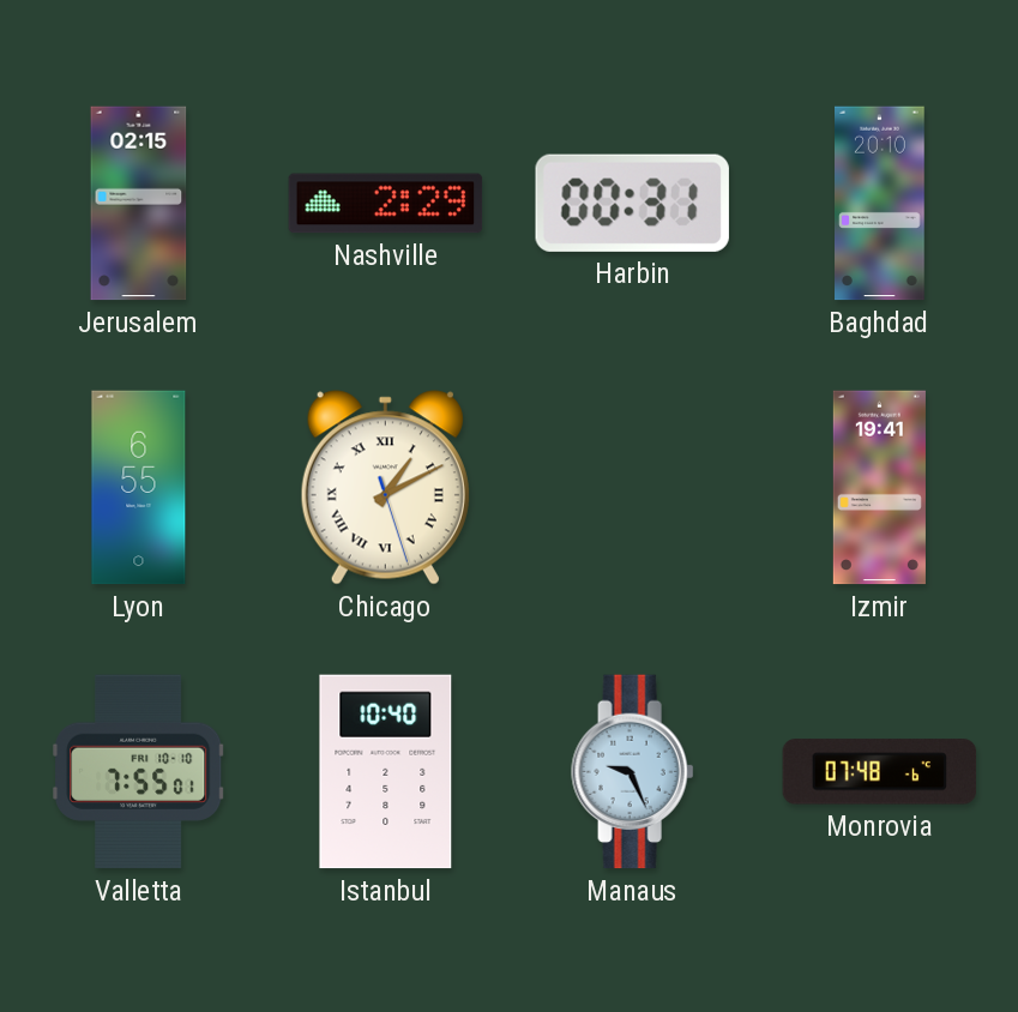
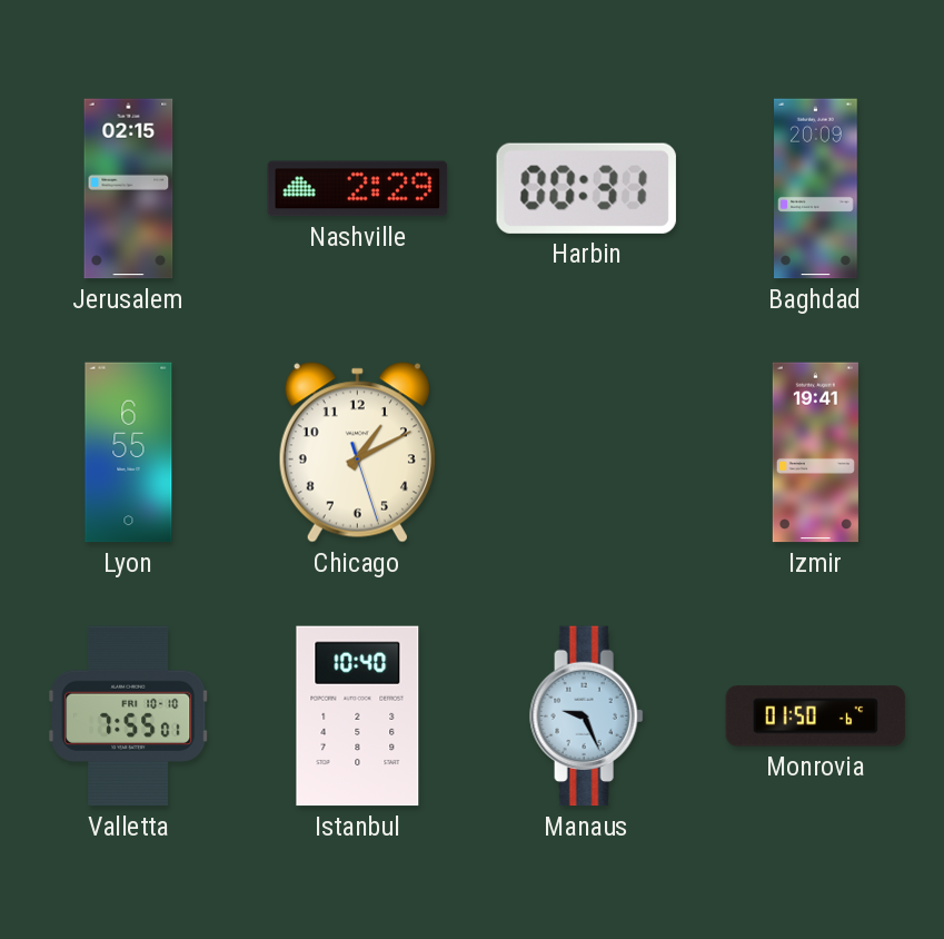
Baghdad: 20:10 -> 20:09
Chicago numerals: Roman -> Arabic
Monrovia: 07:48 -> 01:50
